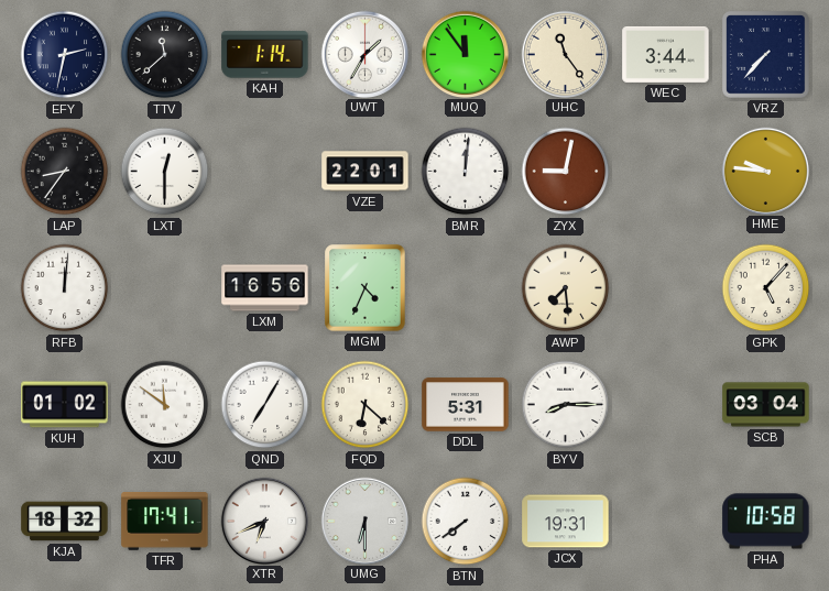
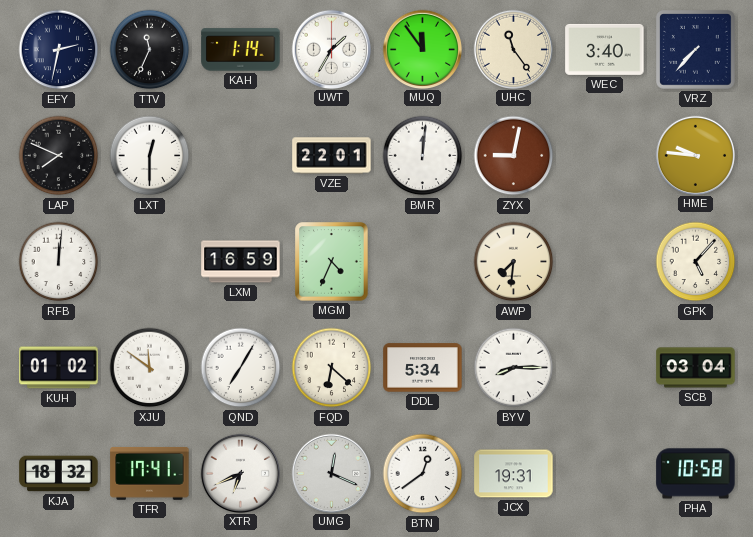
TTV: 11:38 -> 11:34
WEC: 3:44 -> 3:40
LAP: 8:36 -> 7:49
LXM: 16:56 -> 16:59
AWP: 7:29 -> 7:31
DDL: 5:31 -> 5:34
UMG: 6:30 -> 12:19
BTN: 7:39 -> 12:39
